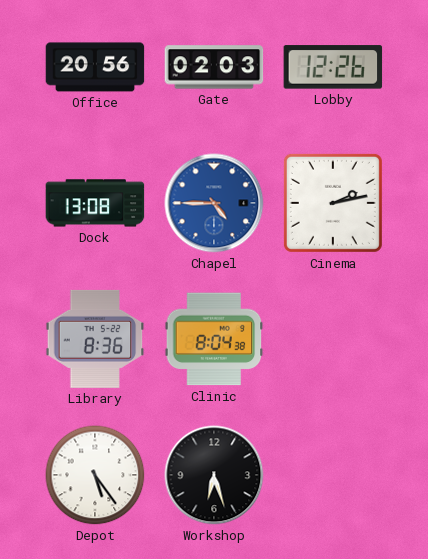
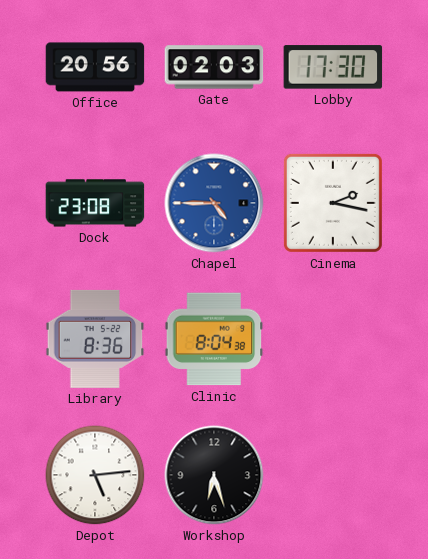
Lobby: 12:26 -> 17:30
Dock: 13:08 -> 23:08
Cinema: 2:13 -> 2:17
Depot: 5:24 -> 5:14
